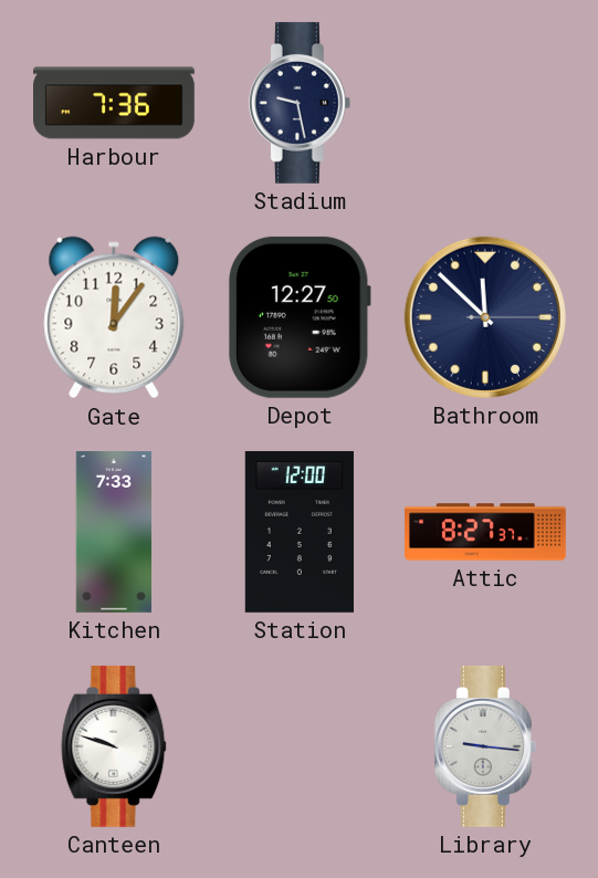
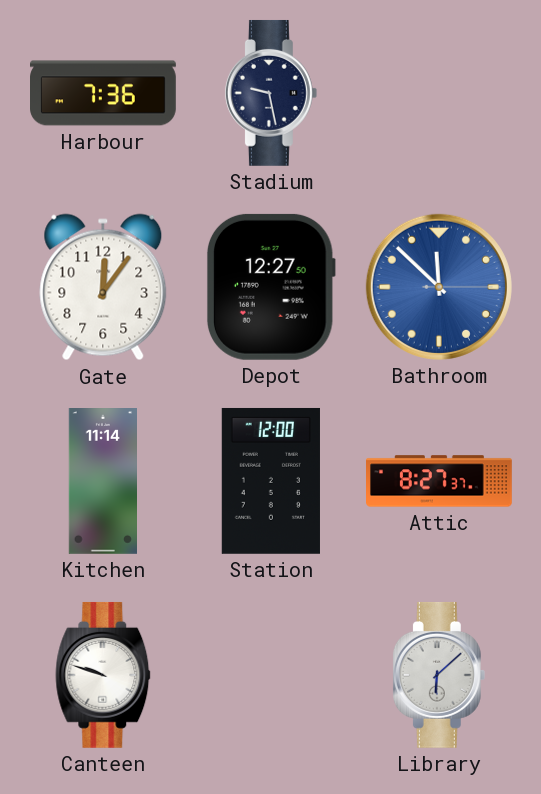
Bathroom dial: navy -> blue
Kitchen: 7:33 -> 11:14
Library: 9:16 -> 6:08
